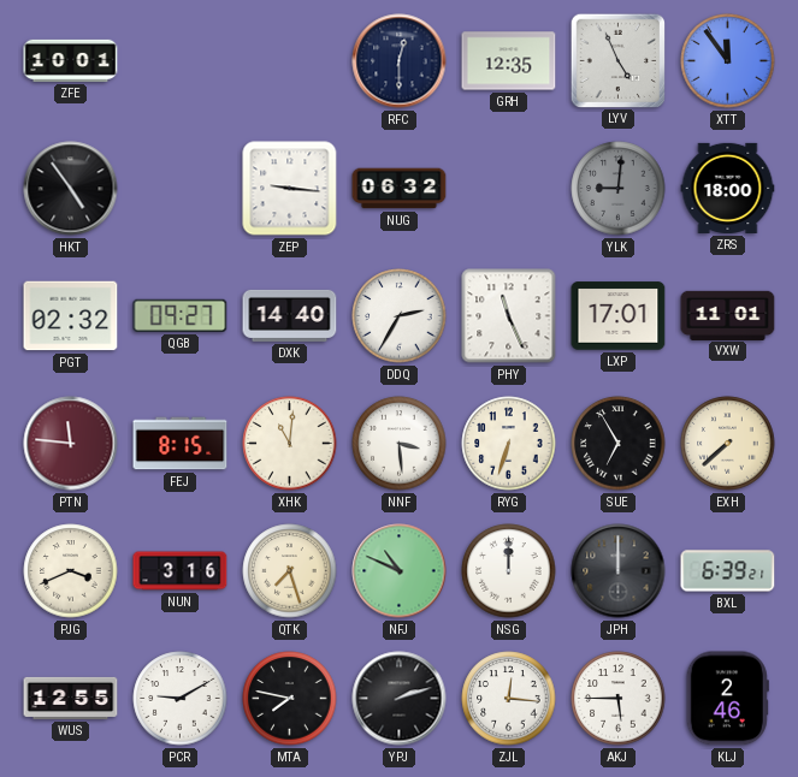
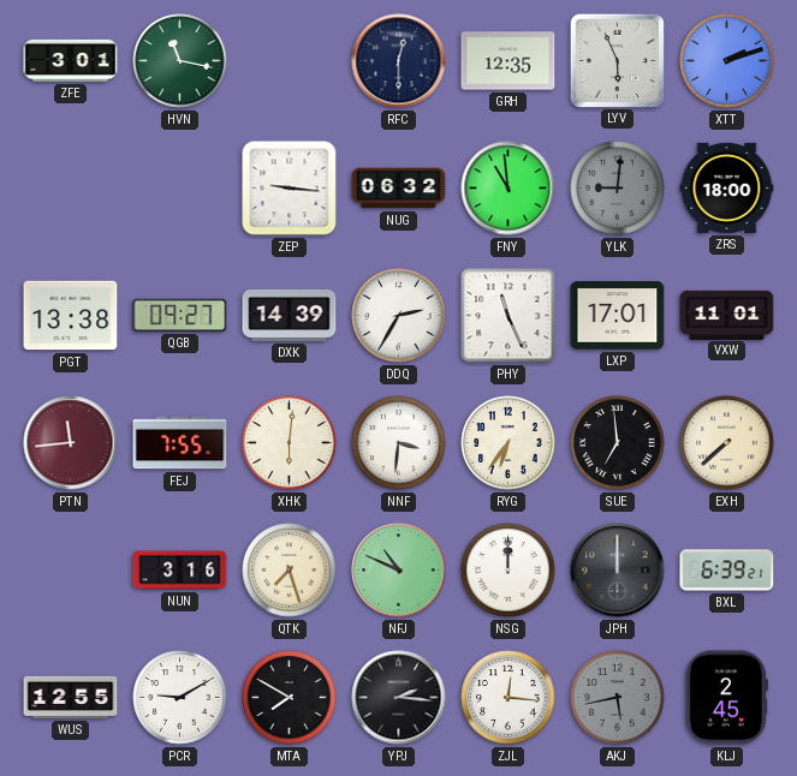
ZFE: 10:01 -> 3:01
HVN: none -> 11:17
LYV: 4:56 -> 5:56
XTT: 11:54 -> 2:12
HKT: 4:54 -> none
FNY: none -> 10:59
PGT: 02:32 -> 13:38
DXK: 14:40 -> 14:39
PTN: 11:46 -> 11:44
FEJ: 8:15 -> 7:55
XHK: 11:01 -> 6:01
NNF: 3:29 -> 3:31
RYG: 6:33 -> 6:36
SUE: 6:55 -> 6:59
PJG: 3:41 -> none
MTA: 7:47 -> 7:50
YPJ: 2:12 -> 2:16
AKJ: 5:45 -> 5:43
AKJ dial: white -> grey
KLJ: 2:46 -> 2:45
